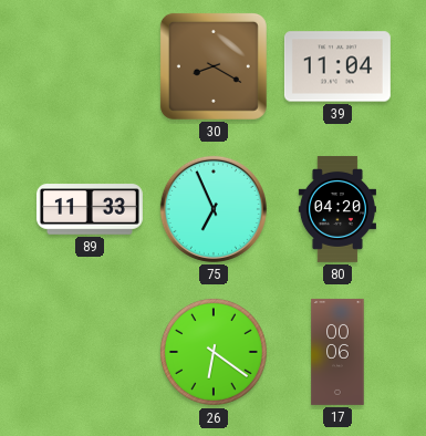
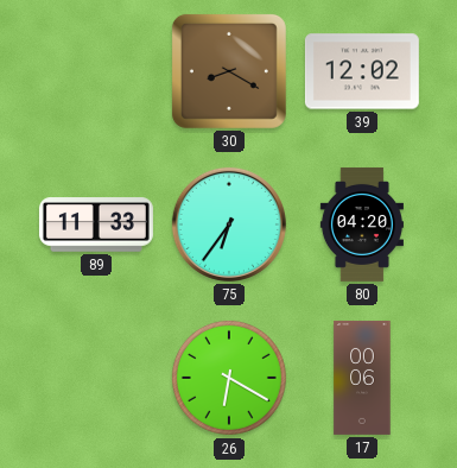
39: 11:04 -> 12:02
75: 6:56 -> 6:36
26: 6:21 -> 6:20
